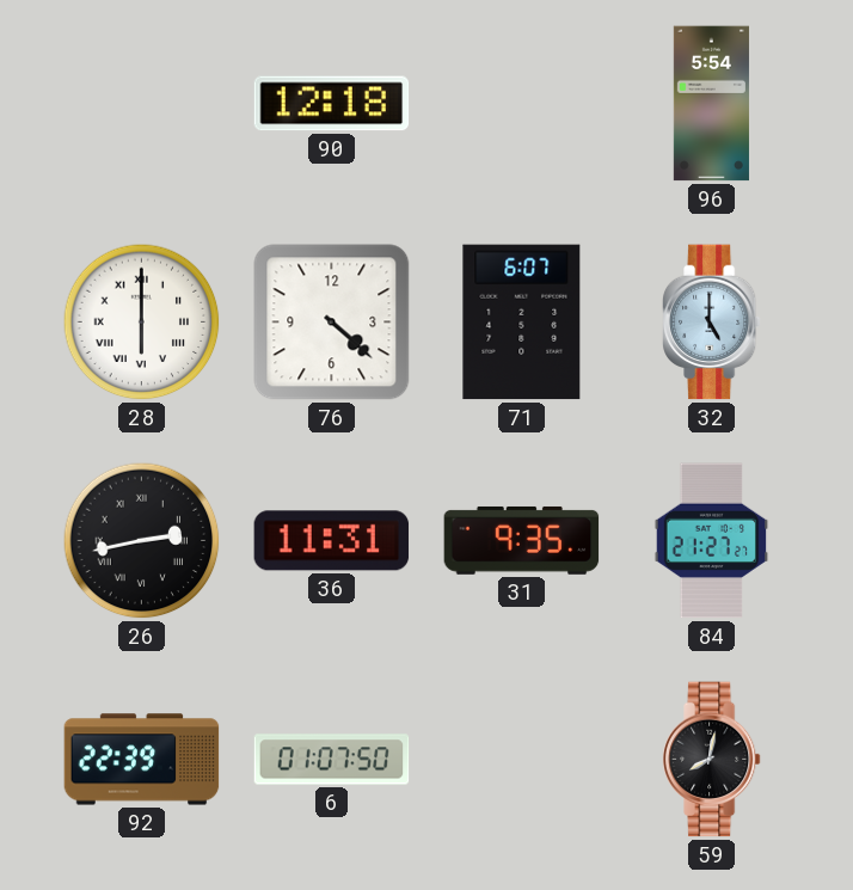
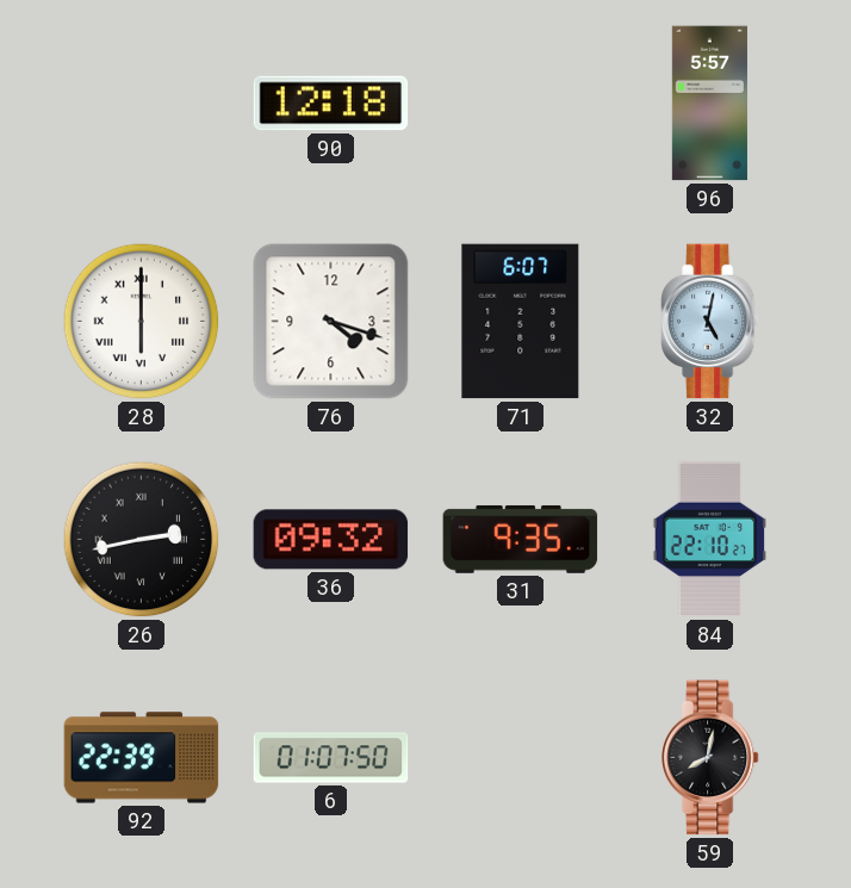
96: 5:54 -> 5:57
76: 4:22 -> 4:18
32: 5:00 -> 5:02
36: 11:31 -> 09:32
84: 21:27 -> 22:10
